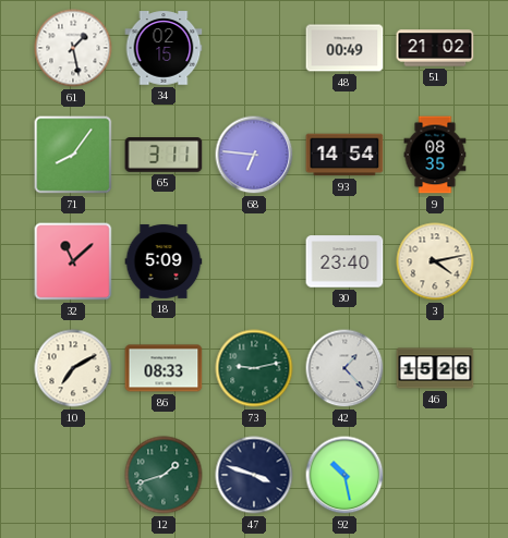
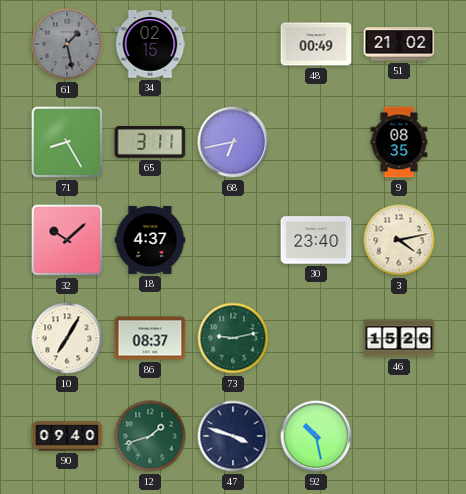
61 dial: white -> grey
71: 8:06 -> 8:25
68: 6:46 -> 6:43
93: 14:54 -> none
32: 11:08 -> 10:08
18: 5:09 -> 4:37
10: 7:10 -> 7:05
86: 08:33 -> 08:37
42: 1:23 -> none
90: none -> 09:40
